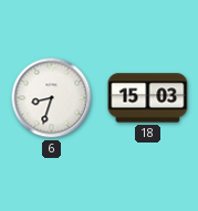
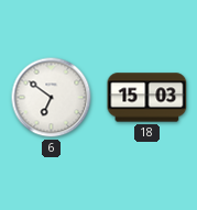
6: 8:33 -> 6:51
